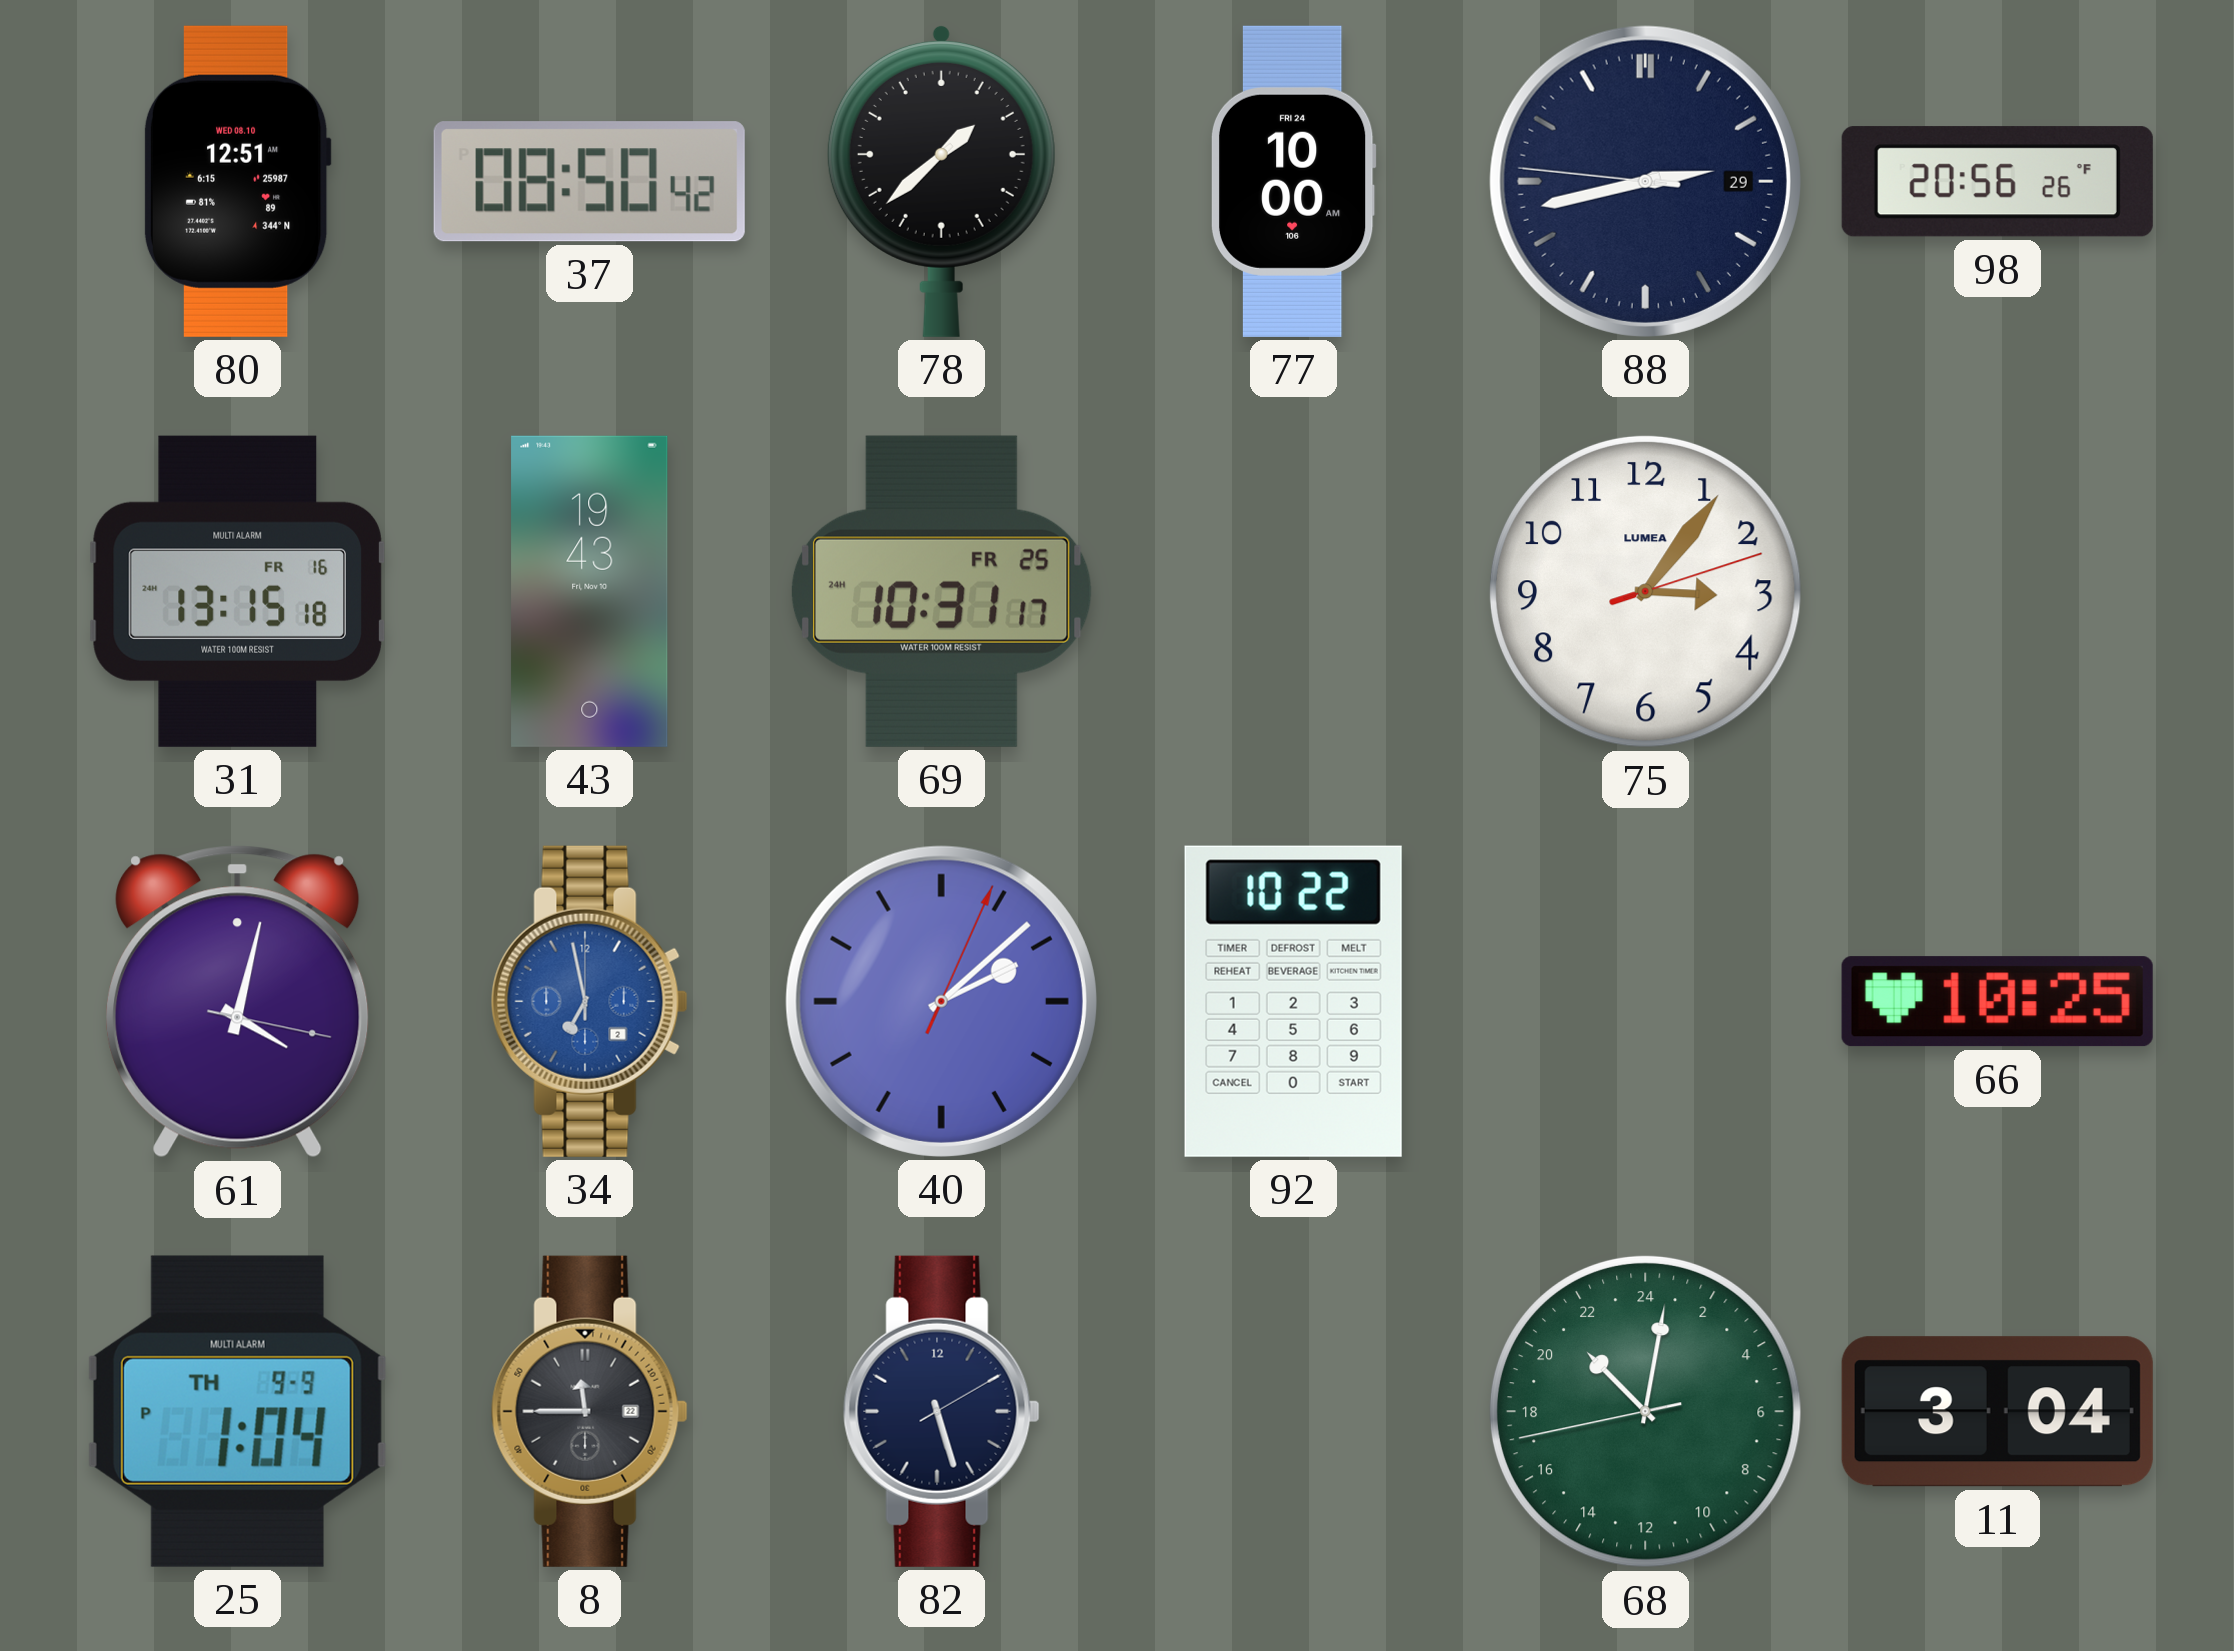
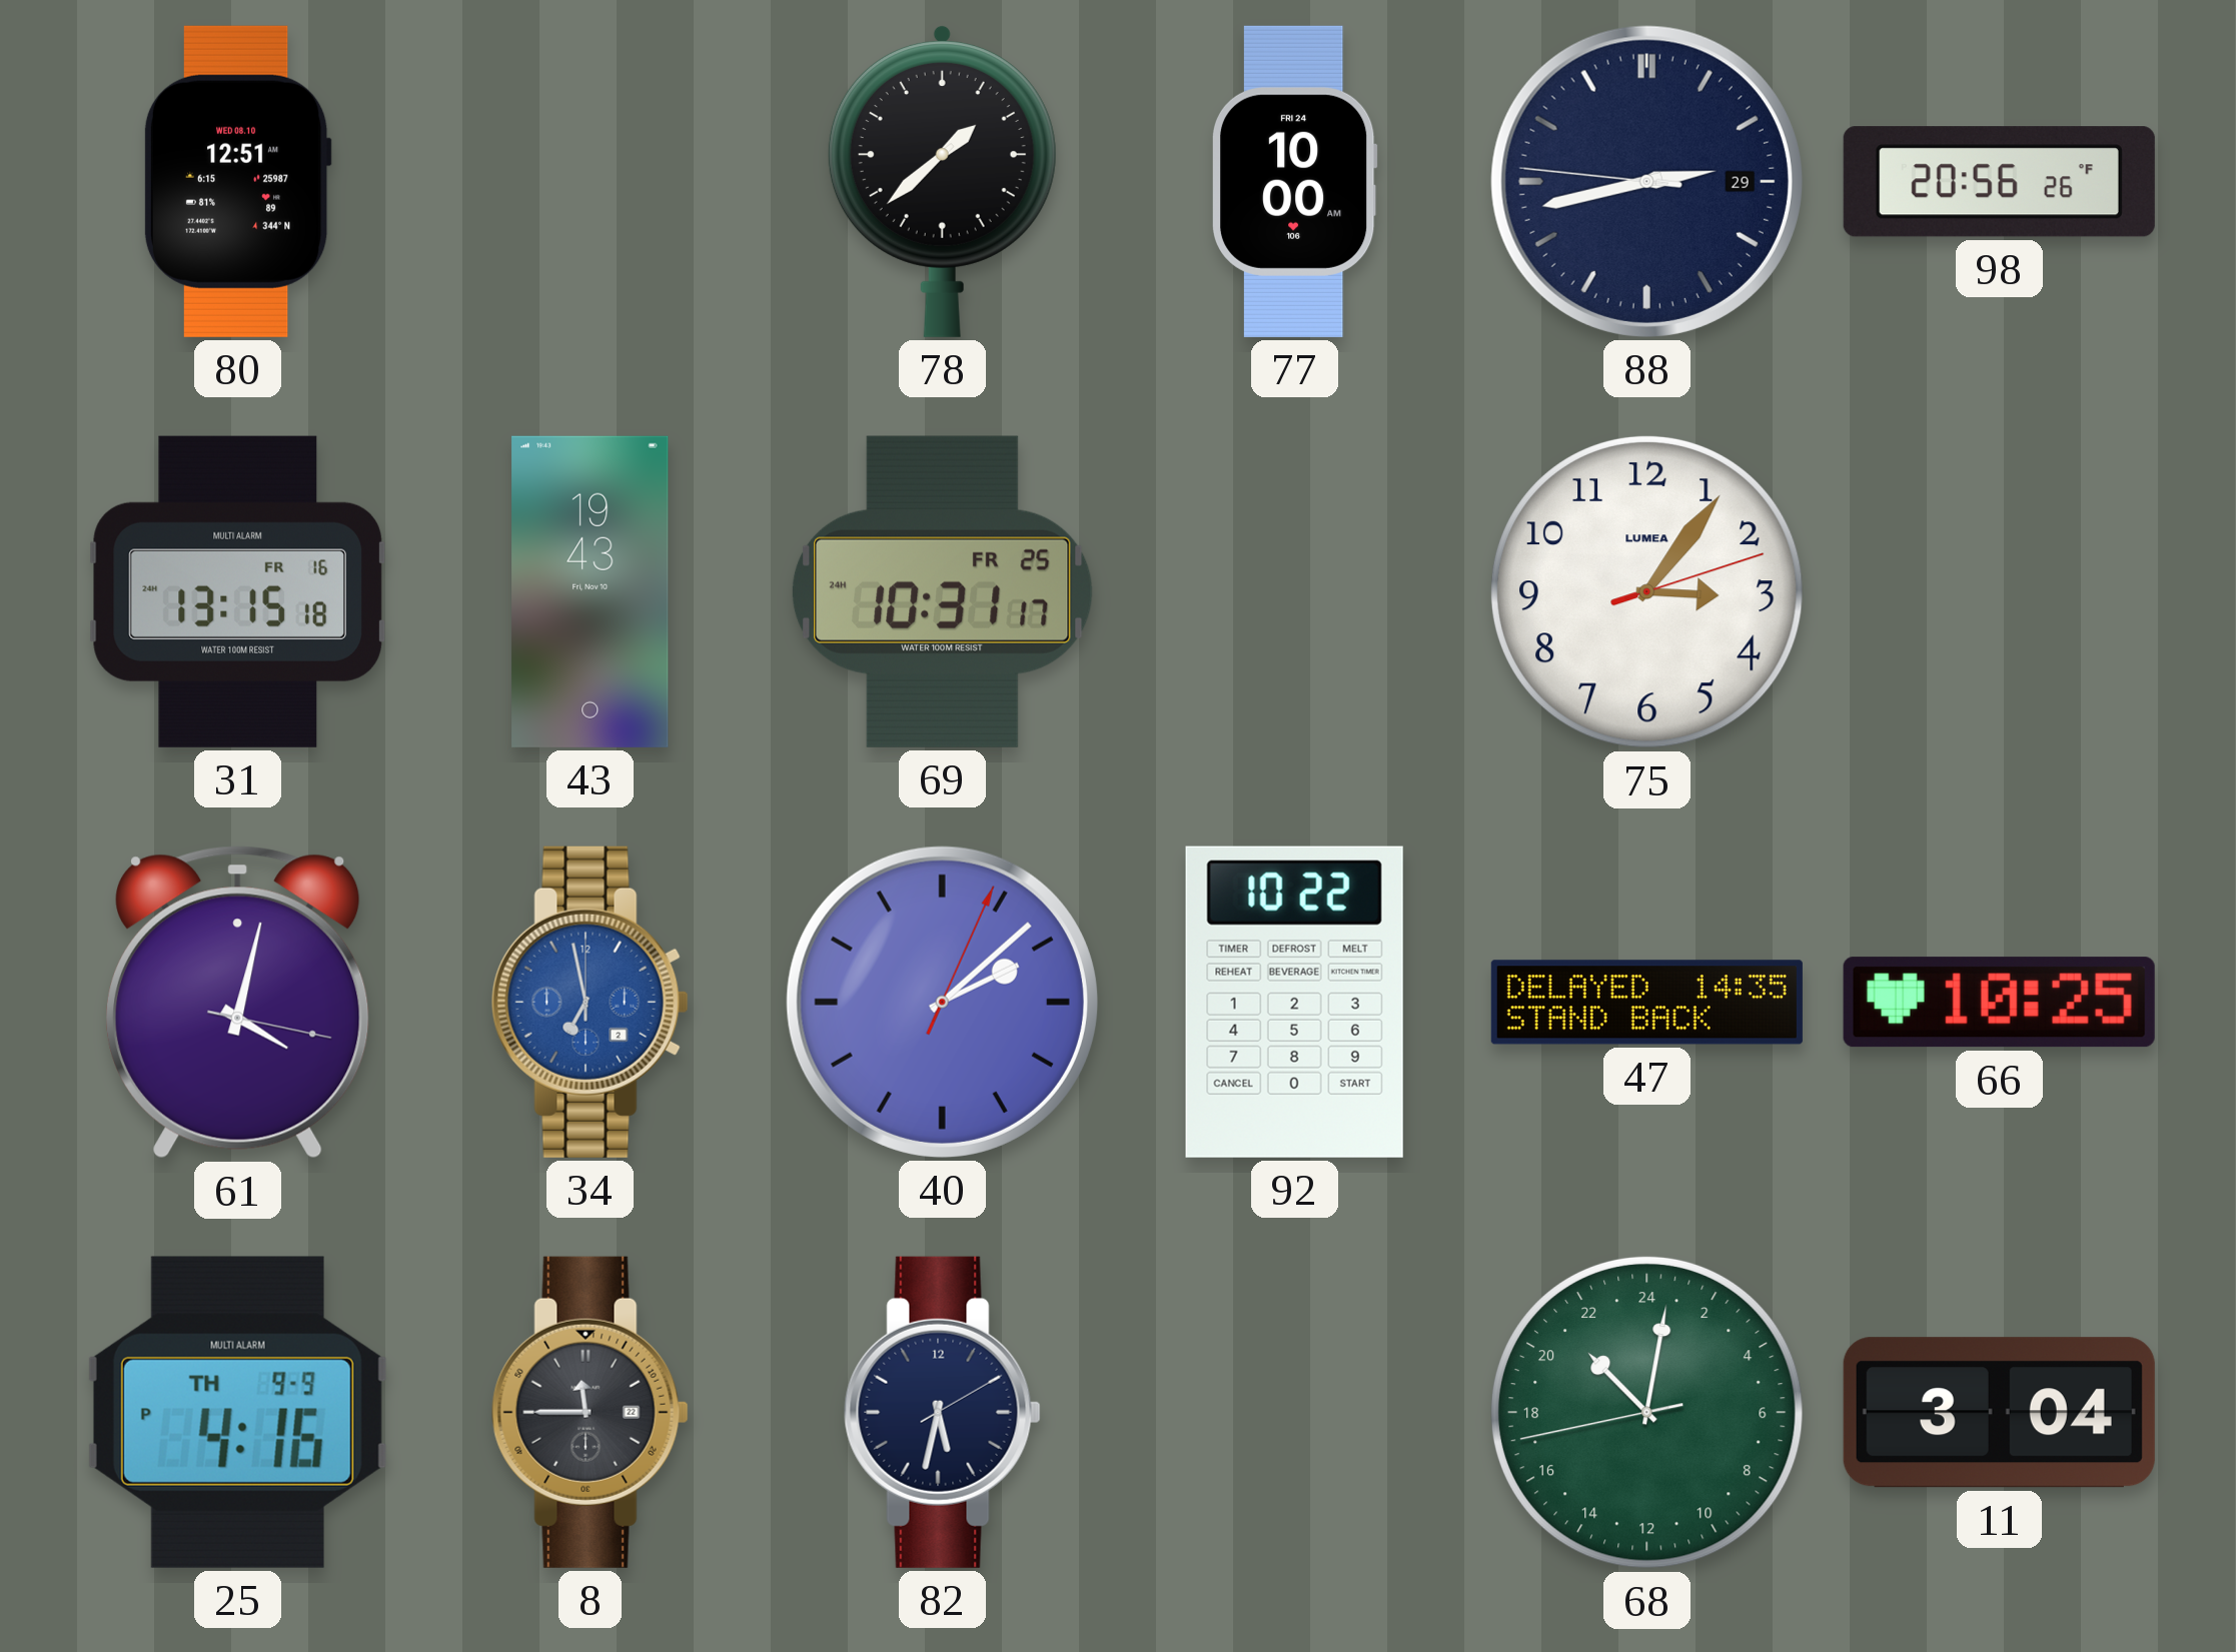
37: 08:50 -> none
47: none -> 14:35
25: 1:04 -> 4:16
82: 5:27 -> 5:32
